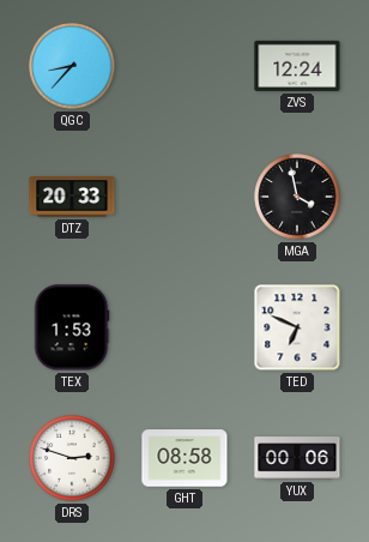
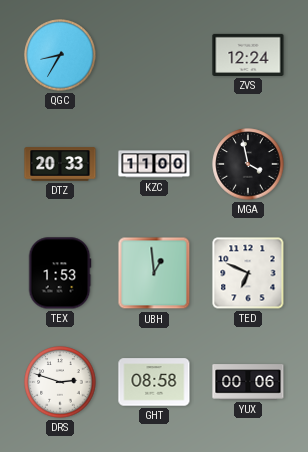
QGC: 8:37 -> 8:35
KZC: none -> 11:00
UBH: none -> 12:59
